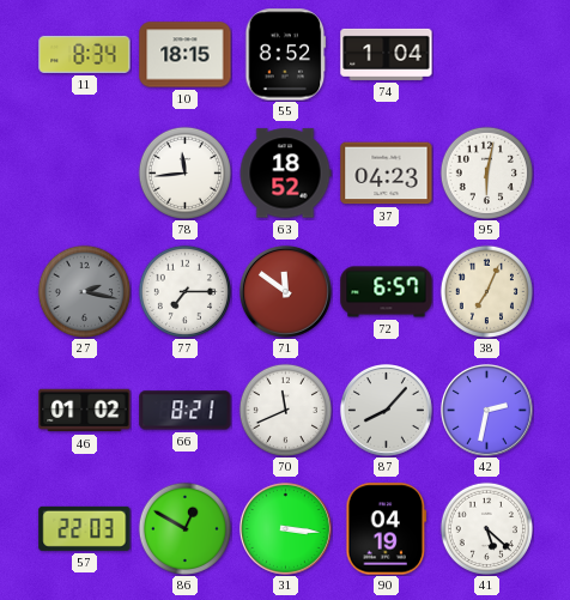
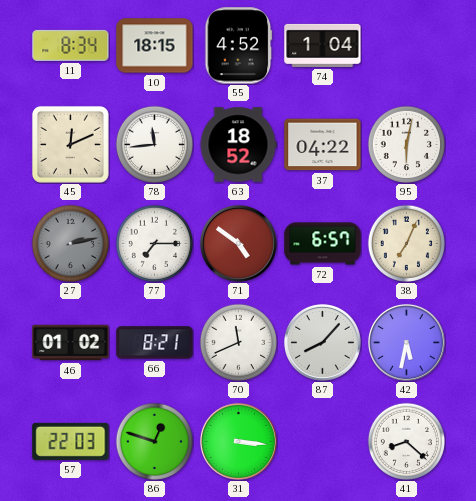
55: 8:52 -> 4:52
45: none -> 12:11
37: 04:23 -> 04:22
27: 2:17 -> 2:13
71: 11:51 -> 4:51
42: 2:32 -> 5:32
86: 12:50 -> 12:48
90: 04:19 -> none
41: 5:22 -> 8:22
